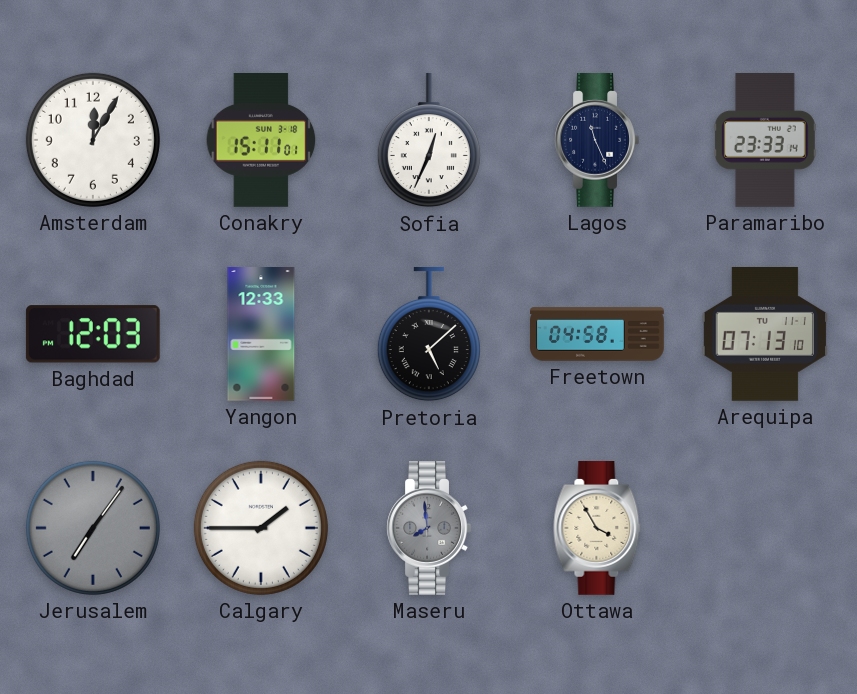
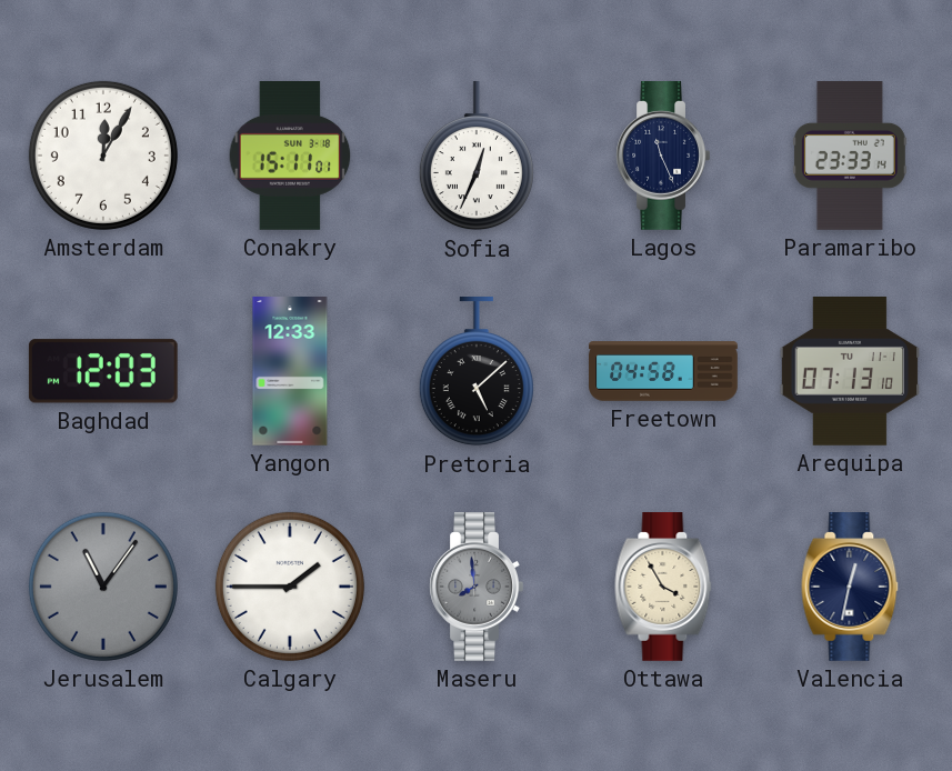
Jerusalem: 7:06 -> 11:06
Valencia: none -> 12:32
